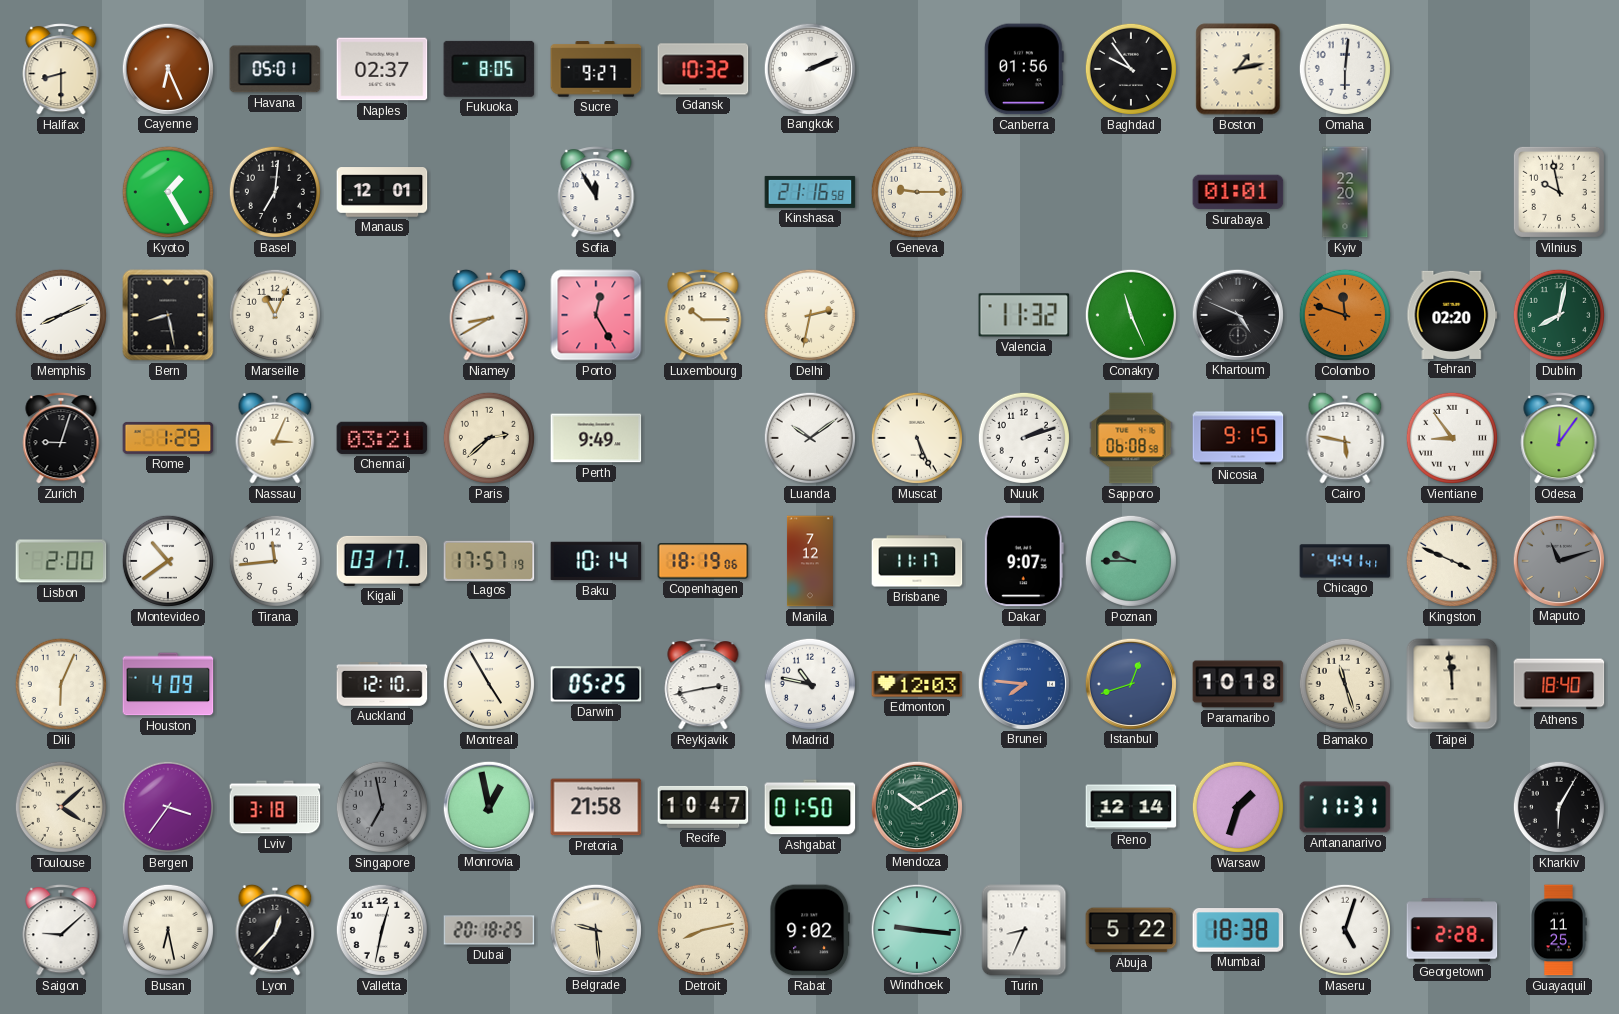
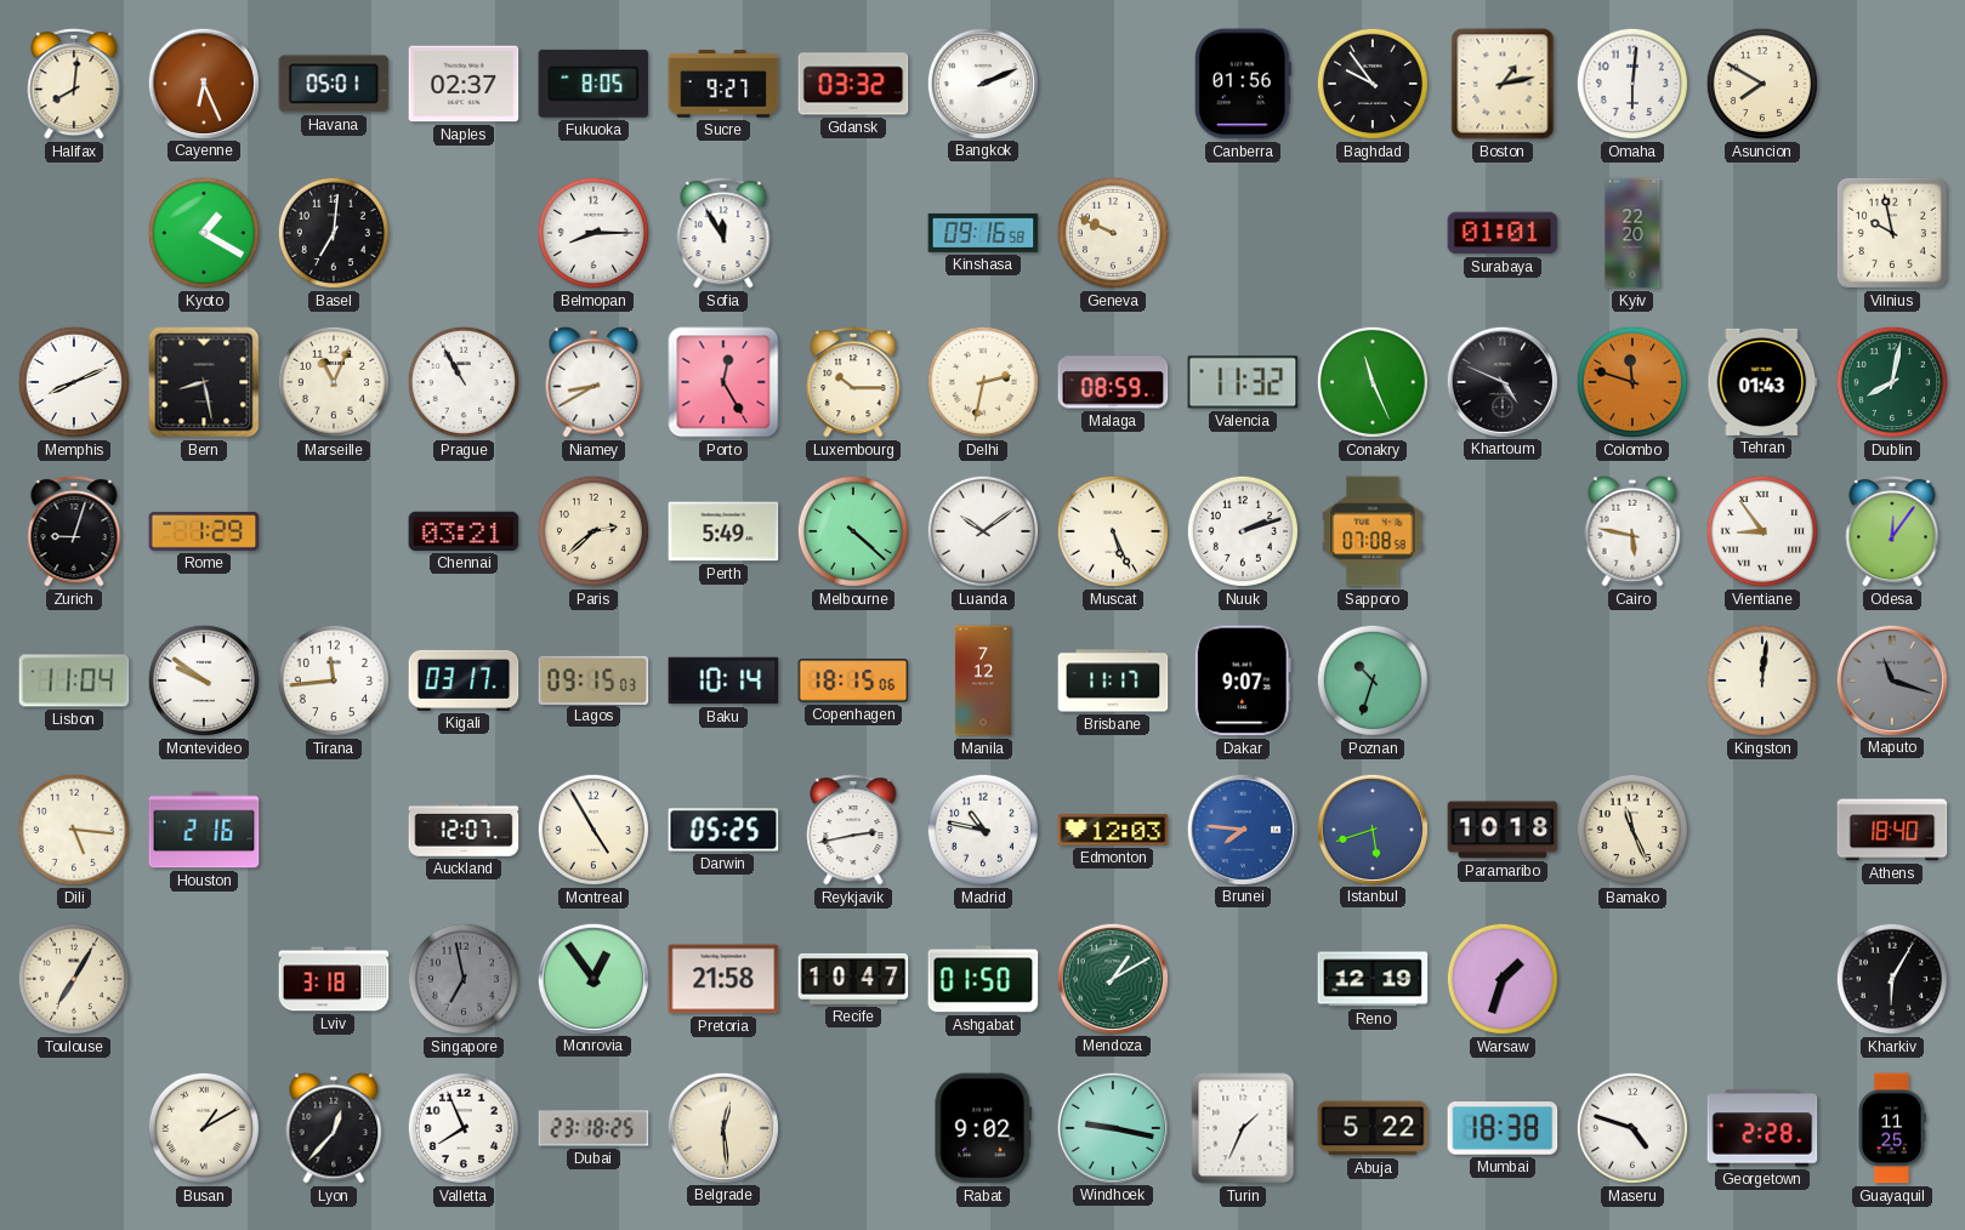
Halifax: 8:30 -> 8:01
Gdansk: 10:32 -> 03:32
Asuncion: none -> 7:50
Kyoto: 1:25 -> 1:20
Manaus: 12:01 -> none
Belmopan: none -> 8:15
Kinshasa: 21:16 -> 09:16
Geneva: 9:15 -> 9:49
Prague: none -> 10:55
Malaga: none -> 08:59
Tehran: 02:20 -> 01:43
Nassau: 3:04 -> none
Perth: 9:49 -> 5:49
Melbourne: none -> 4:22
Sapporo: 06:08 -> 07:08
Nicosia: 9:15 -> none
Lisbon: 2:00 -> 11:04
Montevideo: 10:39 -> 9:51
Lagos: 17:57 -> 09:15
Copenhagen: 18:19 -> 18:15
Poznan: 9:45 -> 10:33
Chicago: 4:41 -> none
Kingston: 3:49 -> 12:01
Maputo: 11:12 -> 11:18
Dili: 6:04 -> 5:16
Houston: 4:09 -> 2:16
Auckland: 12:10 -> 12:07
Istanbul: 12:42 -> 5:42
Bamako: 11:27 -> 11:26
Taipei: 11:59 -> none
Toulouse: 4:08 -> 7:05
Bergen: 3:36 -> none
Monrovia: 12:58 -> 12:54
Mendoza: 10:10 -> 1:10
Reno: 12:14 -> 12:19
Antananarivo: 11:31 -> none
Saigon: 9:08 -> none
Busan: 6:28 -> 1:10
Valletta: 12:32 -> 7:56
Dubai: 20:18 -> 23:18
Belgrade: 9:29 -> 12:29
Detroit: 8:13 -> none
Windhoek: 9:16 -> 9:17
Turin: 8:34 -> 1:34
Maseru: 5:03 -> 4:48
